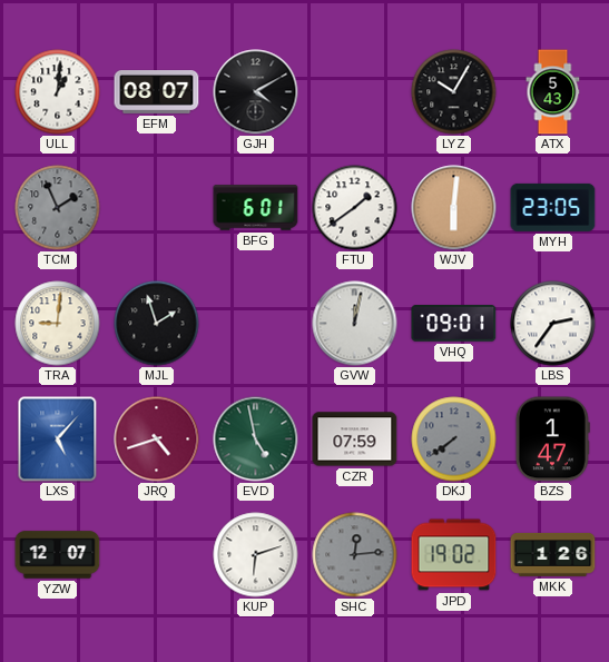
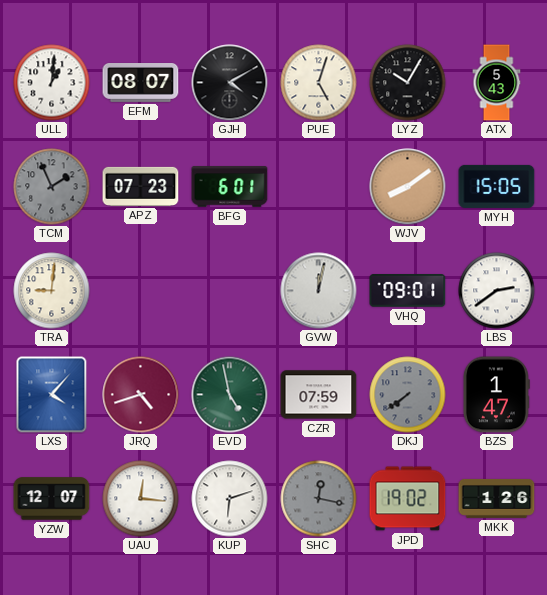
PUE: none -> 5:03
APZ: none -> 07:23
FTU: 1:39 -> none
WJV: 6:01 -> 8:09
MYH: 23:05 -> 15:05
MJL: 1:57 -> none
LBS: 2:36 -> 2:39
LXS: 5:07 -> 4:07
UAU: none -> 12:16
SHC: 12:14 -> 12:17
